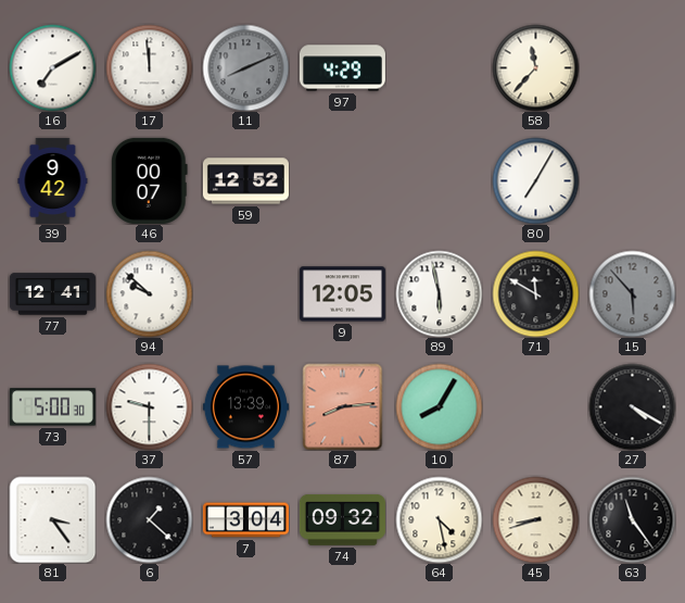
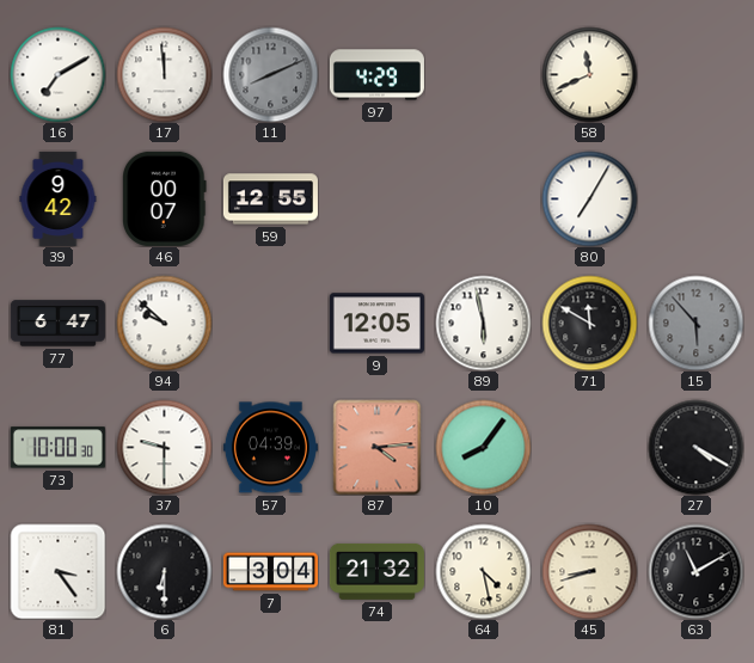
58: 11:37 -> 11:41
59: 12:52 -> 12:55
77: 12:41 -> 6:47
73: 5:00 -> 10:00
57: 13:39 -> 04:39
87: 8:14 -> 4:14
10: 8:05 -> 8:06
6: 1:22 -> 6:30
74: 09:32 -> 21:32
63: 11:24 -> 11:10
